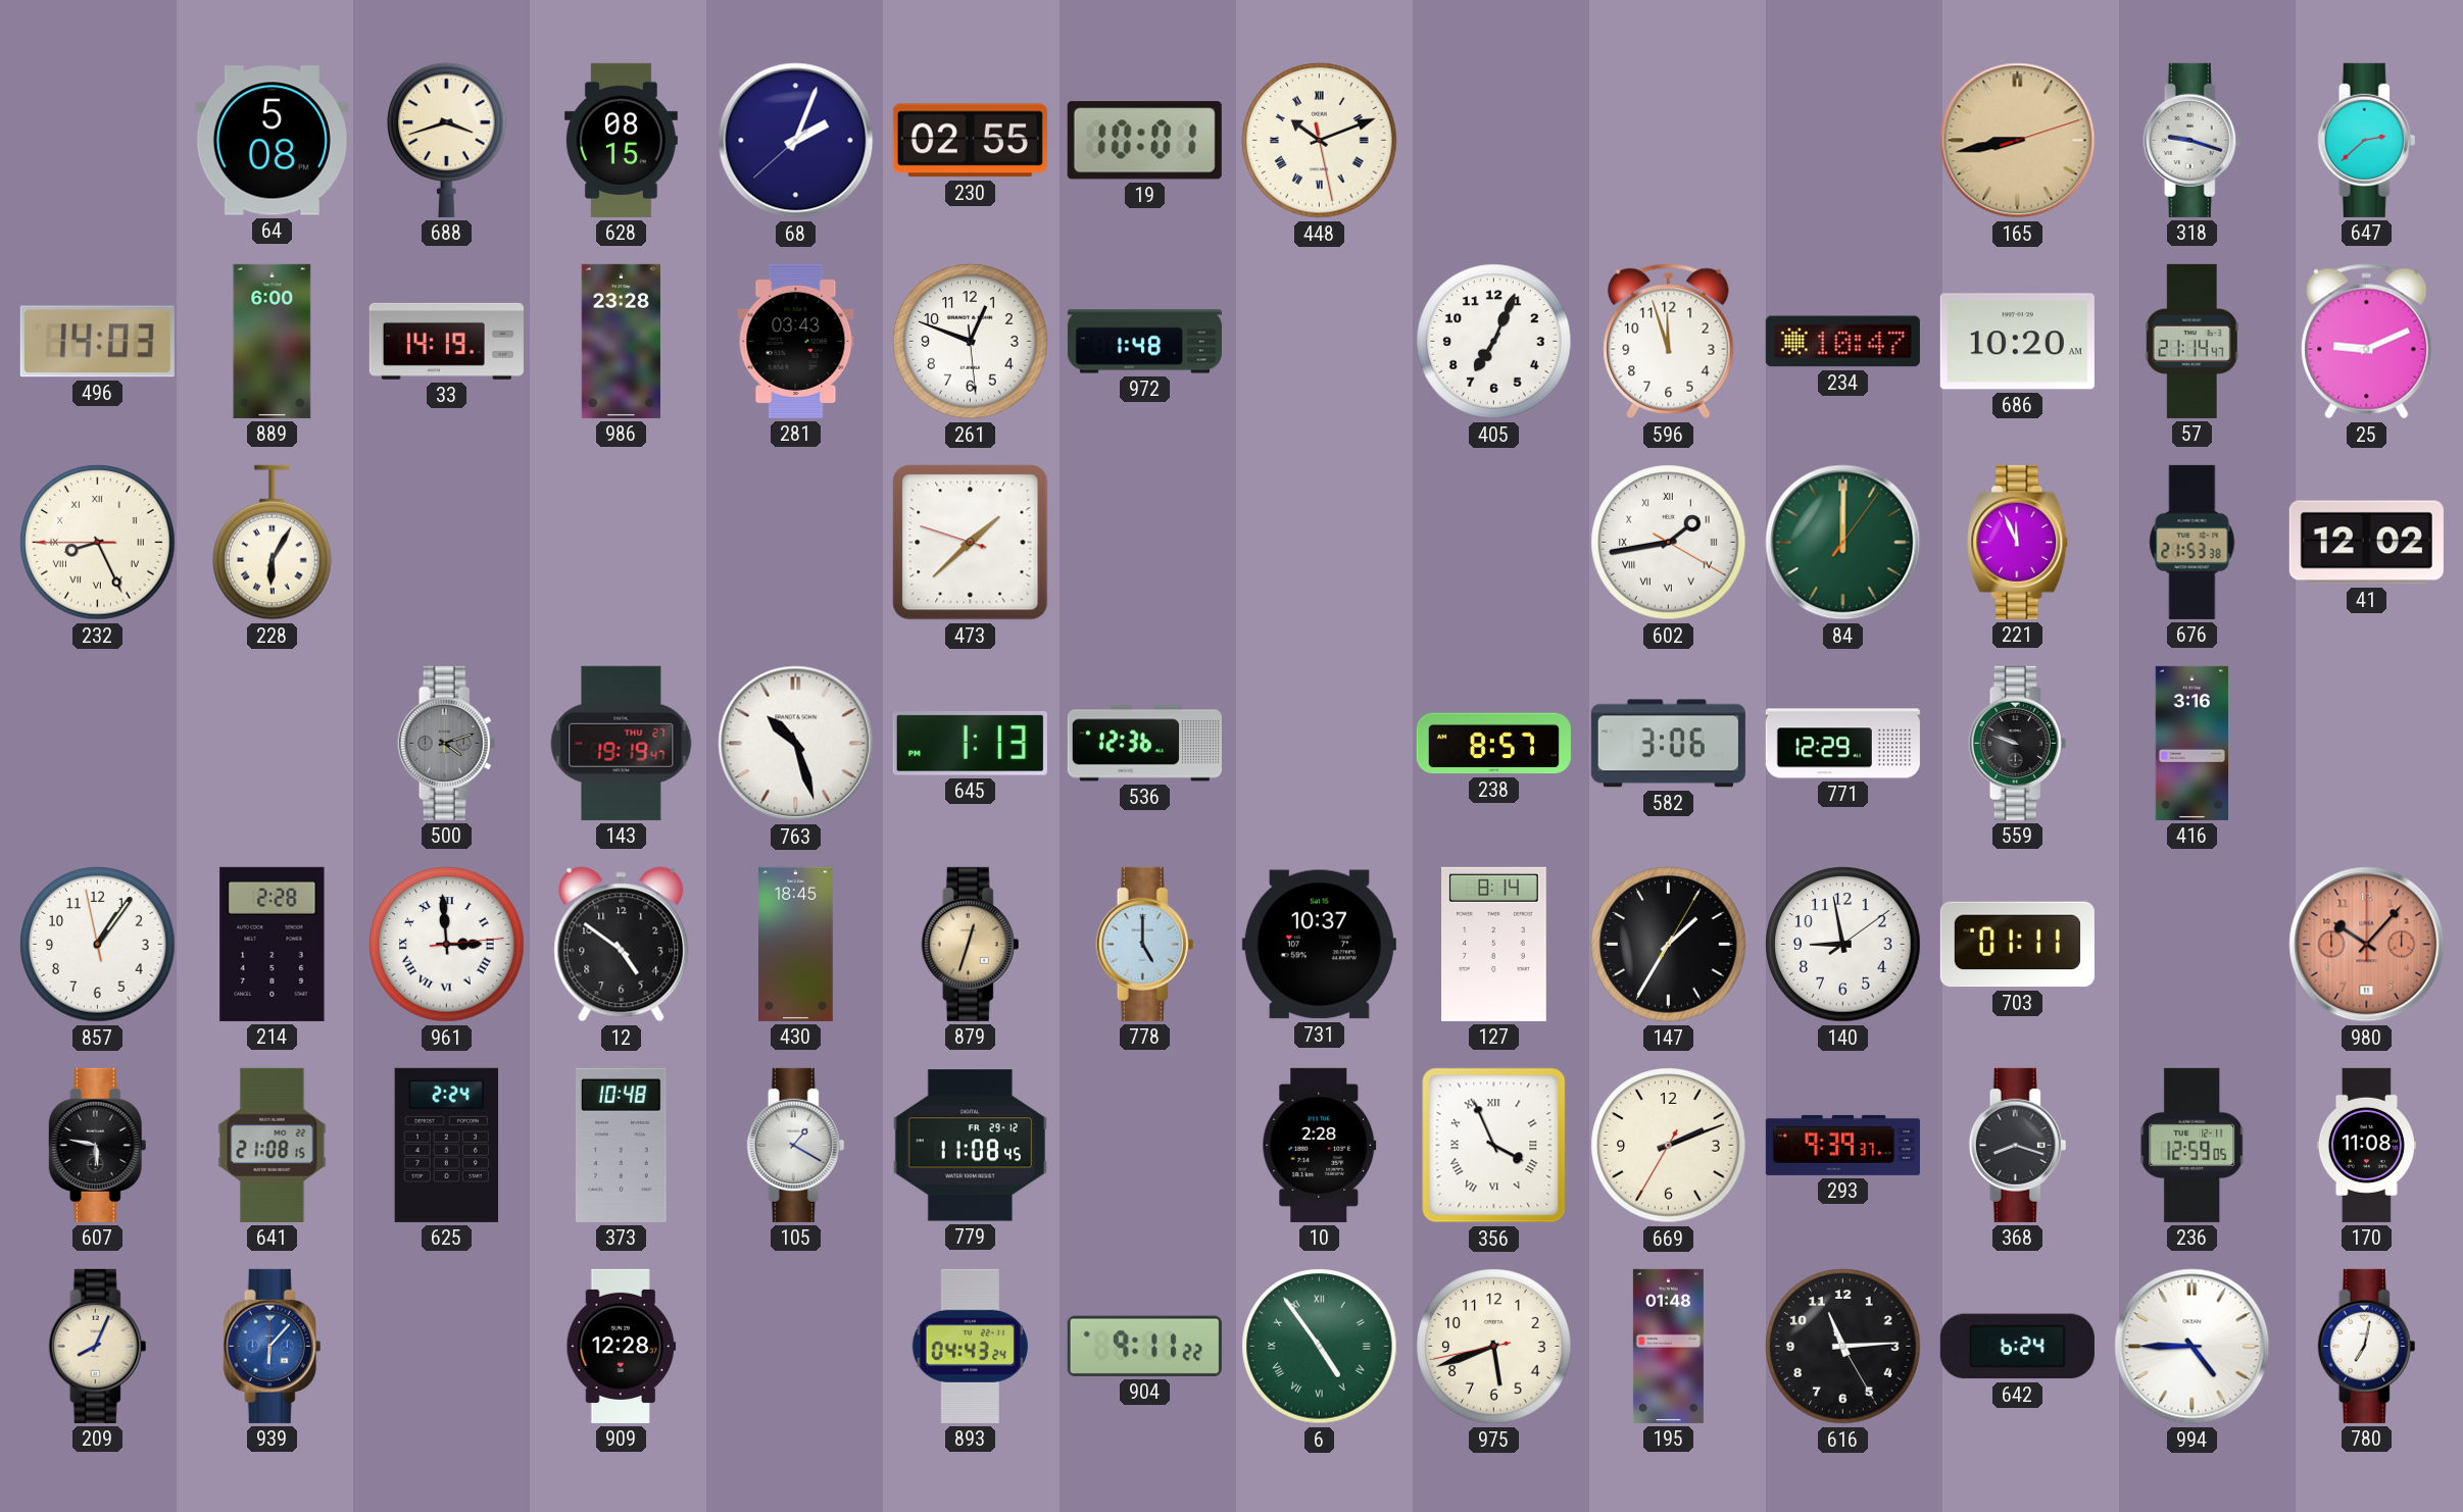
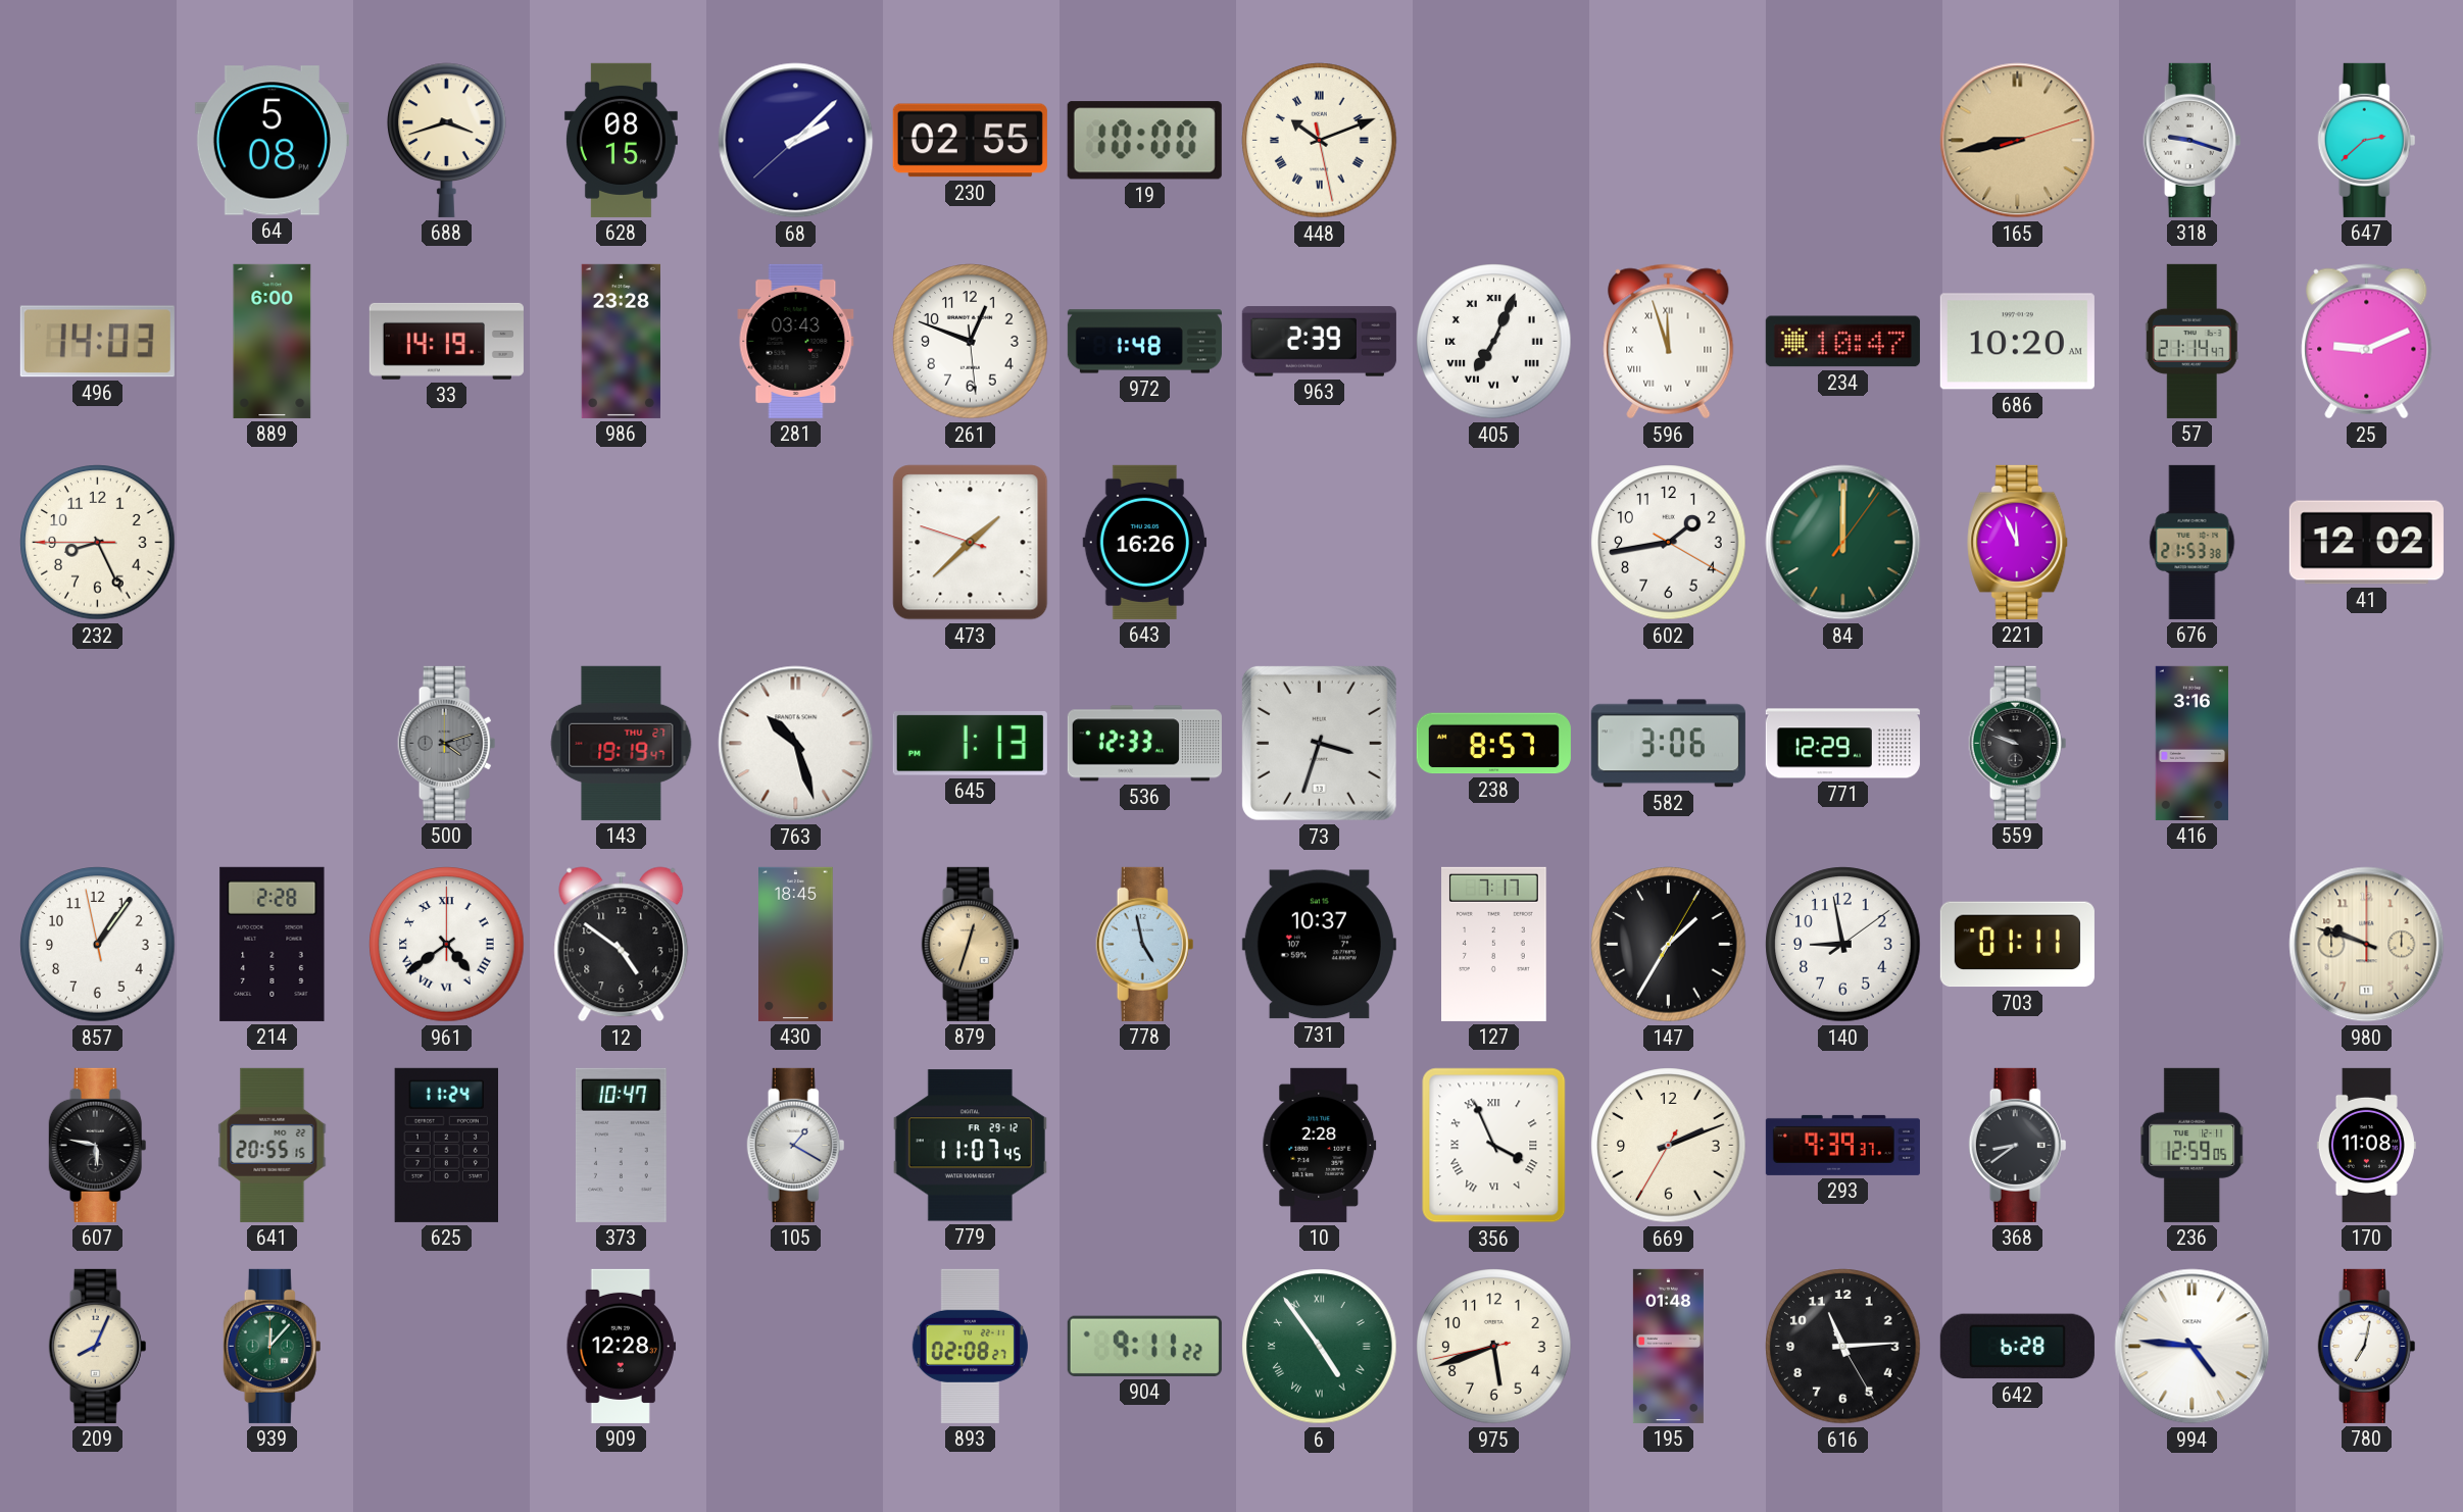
68: 2:03 -> 2:07
19: 10:01 -> 10:00
963: none -> 2:39
405 numerals: Arabic -> Roman
596 numerals: Arabic -> Roman
232 numerals: Roman -> Arabic
228: 6:05 -> none
643: none -> 16:26
602 numerals: Roman -> Arabic
536: 12:36 -> 12:33
73: none -> 3:33
961: 2:59 -> 4:39
778: 5:00 -> 4:58
127: 8:14 -> 7:17
980: 10:07 -> 9:48
980 dial: salmon -> cream
641: 21:08 -> 20:55
625: 2:24 -> 11:24
373: 10:48 -> 10:47
779: 11:08 -> 11:07
368: 8:18 -> 8:39
939: 6:07 -> 12:07
939 dial: blue -> green
893: 04:43 -> 02:08
642: 6:24 -> 6:28
994: 4:45 -> 4:46
